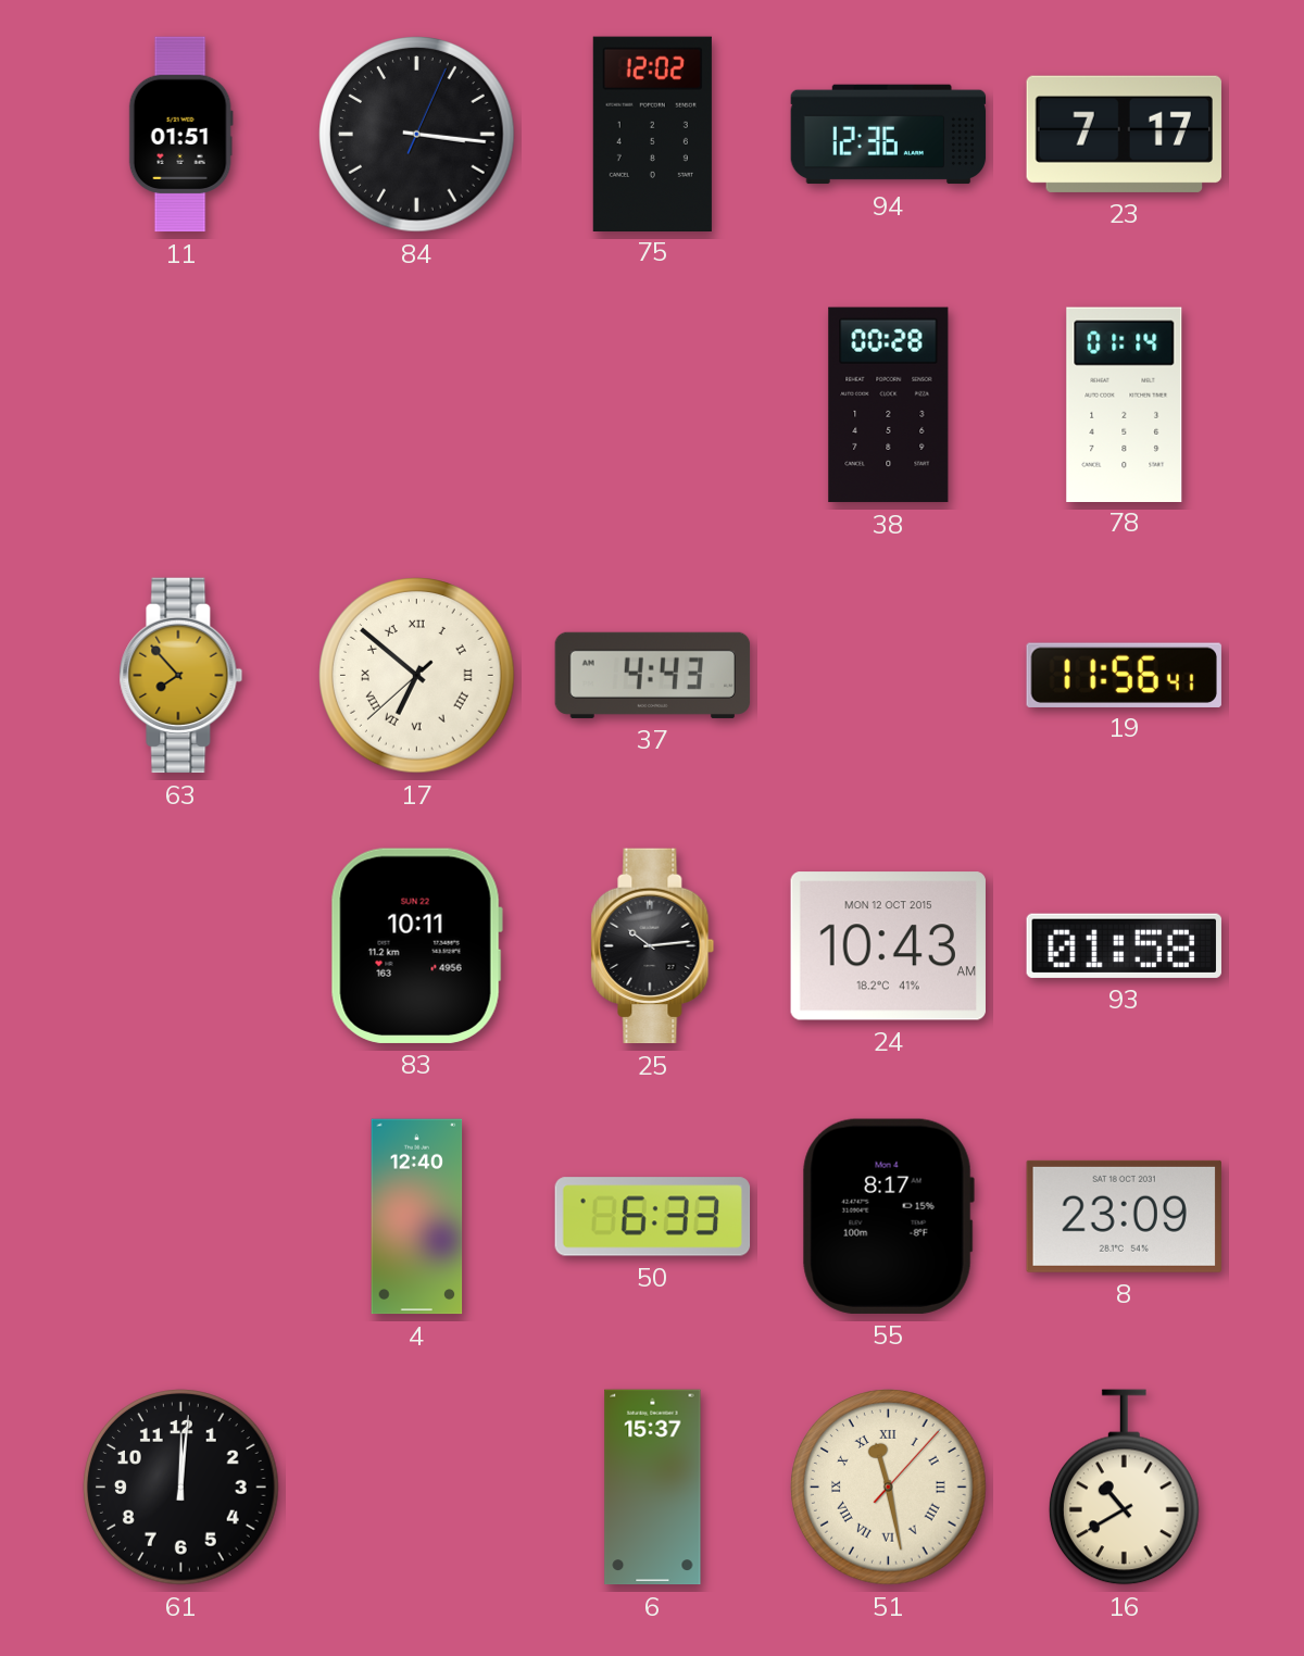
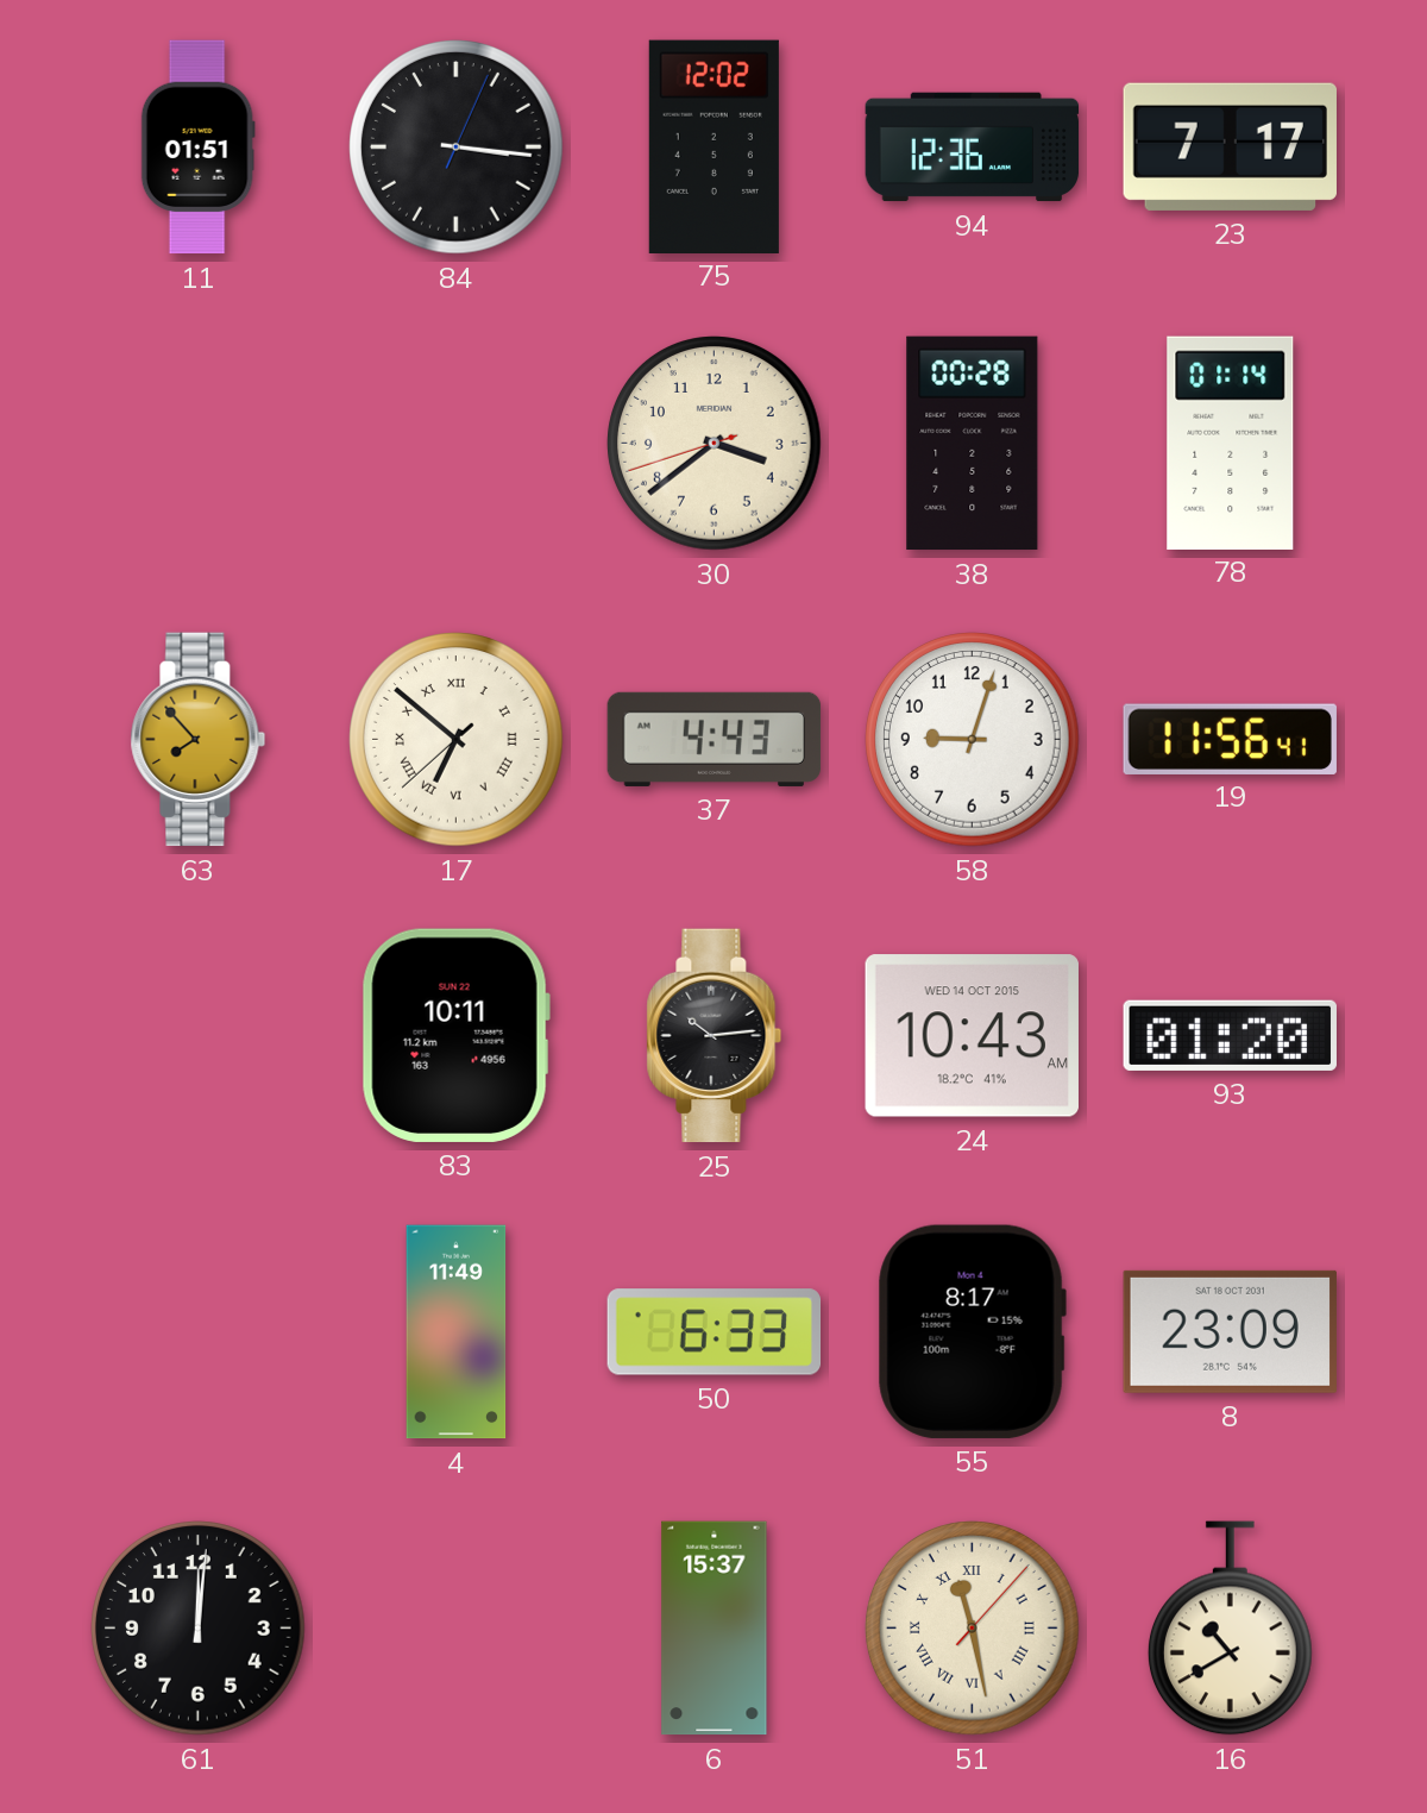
30: none -> 3:38
58: none -> 9:03
24 date: MON 12 OCT 2015 -> WED 14 OCT 2015
93: 01:58 -> 01:20
4: 12:40 -> 11:49
